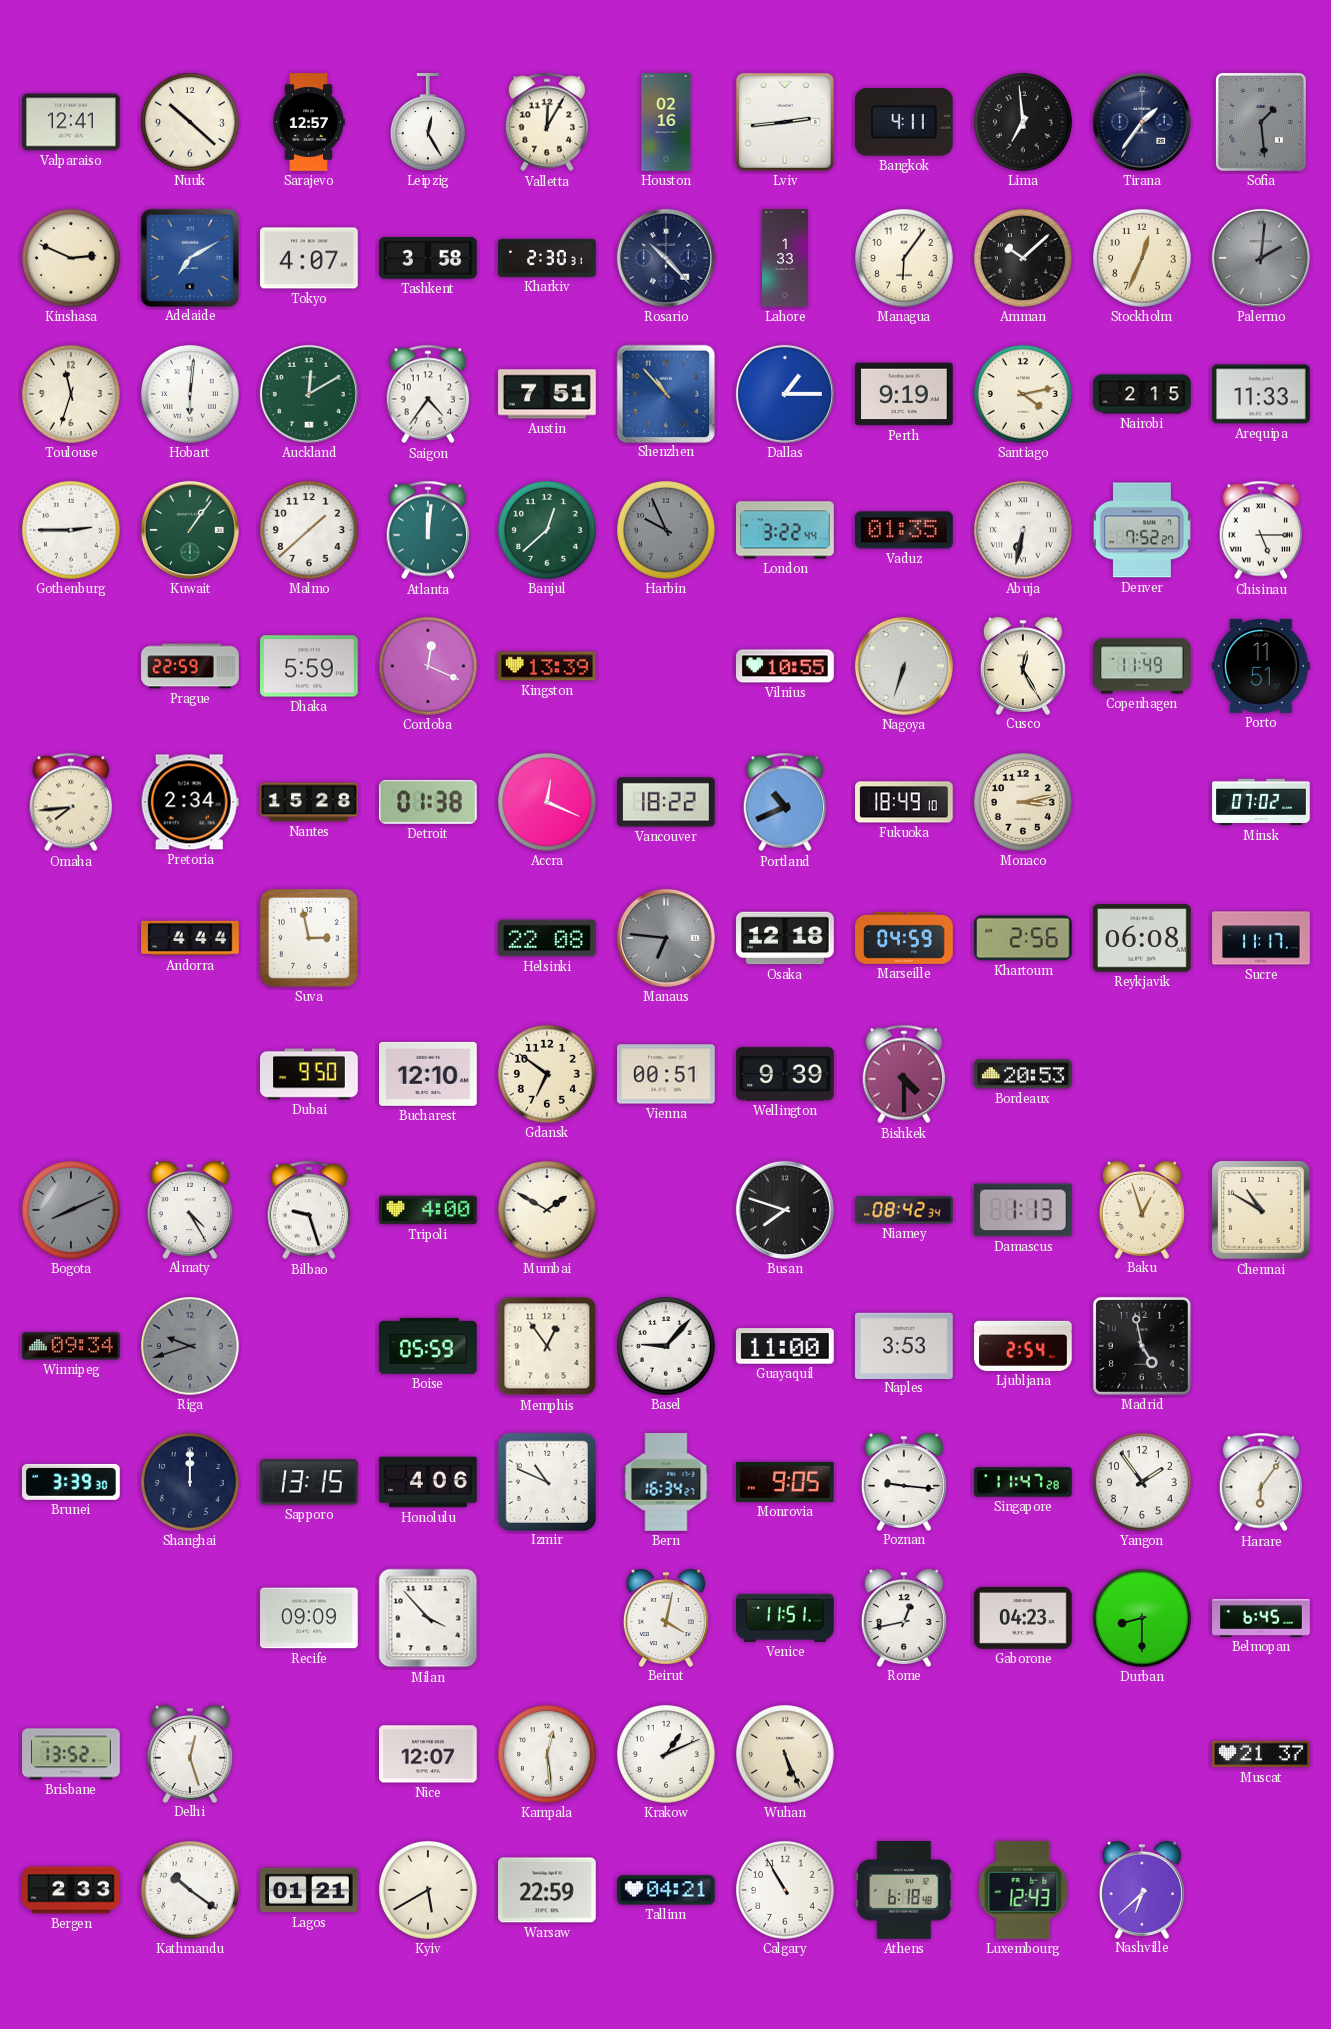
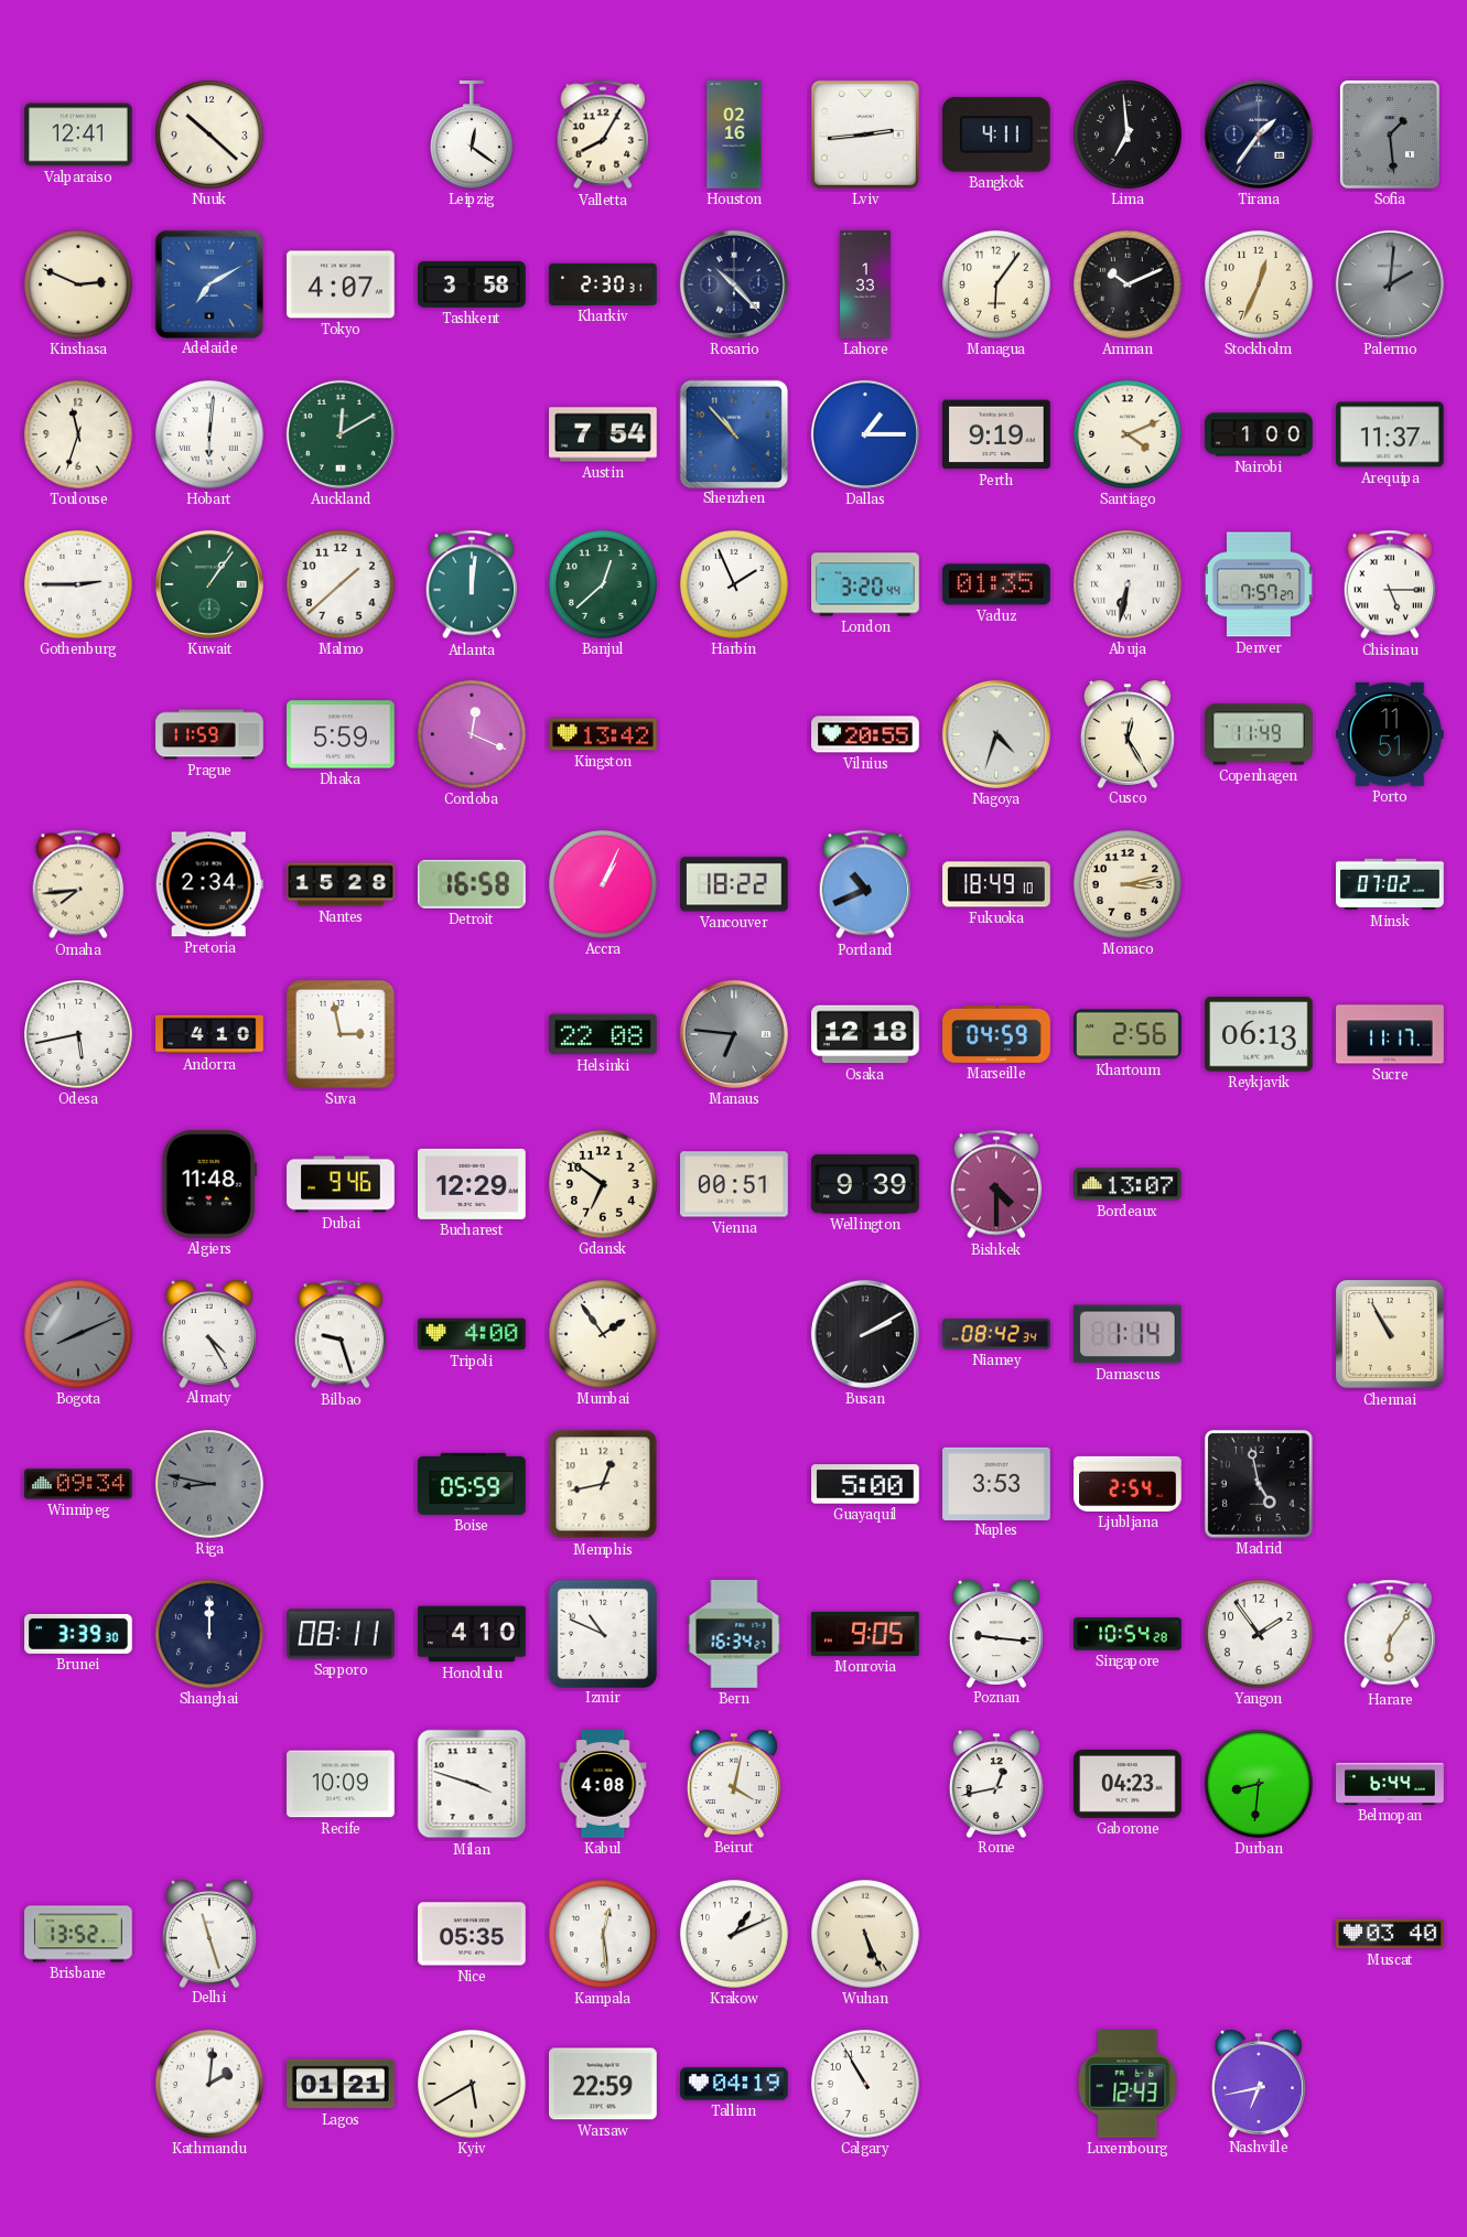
Sarajevo: 12:57 -> none
Leipzig: 12:25 -> 12:21
Valletta: 12:05 -> 8:05
Amman: 10:08 -> 10:11
Saigon: 4:36 -> none
Austin: 7:51 -> 7:54
Santiago: 4:13 -> 4:11
Nairobi: 2:15 -> 1:00
Arequipa: 11:33 -> 11:37
Harbin: 9:56 -> 1:56
Harbin dial: grey -> white
London: 3:22 -> 3:20
Denver: 7:52 -> 7:57
Prague: 22:59 -> 11:59
Kingston: 13:39 -> 13:42
Vilnius: 10:55 -> 20:55
Nagoya: 6:33 -> 4:33
Detroit: 01:38 -> 16:58
Accra: 12:19 -> 1:04
Odesa: none -> 5:43
Andorra: 4:44 -> 4:10
Reykjavik: 06:08 -> 06:13
Algiers: none -> 11:48
Dubai: 9:50 -> 9:46
Bucharest: 12:10 -> 12:29
Bordeaux: 20:53 -> 13:07
Mumbai: 1:50 -> 1:54
Busan: 7:48 -> 2:10
Damascus: 1:13 -> 1:14
Baku: 12:57 -> none
Chennai: 10:50 -> 10:55
Riga: 9:42 -> 8:47
Memphis: 12:54 -> 12:43
Basel: 9:07 -> none
Guayaquil: 11:00 -> 5:00
Sapporo: 13:15 -> 08:11
Honolulu: 4:06 -> 4:10
Singapore: 11:47 -> 10:54
Recife: 09:09 -> 10:09
Milan: 3:53 -> 3:48
Kabul: none -> 4:08
Venice: 11:51 -> none
Durban: 8:30 -> 8:31
Belmopan: 6:45 -> 6:44
Delhi: 12:27 -> 11:27
Nice: 12:07 -> 05:35
Muscat: 21:37 -> 03:40
Bergen: 2:33 -> none
Kathmandu: 10:21 -> 2:01
Tallinn: 04:21 -> 04:19
Athens: 6:18 -> none
Nashville: 6:38 -> 6:43
